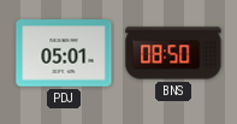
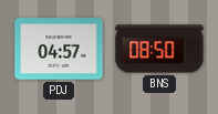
PDJ: 05:01 -> 04:57
